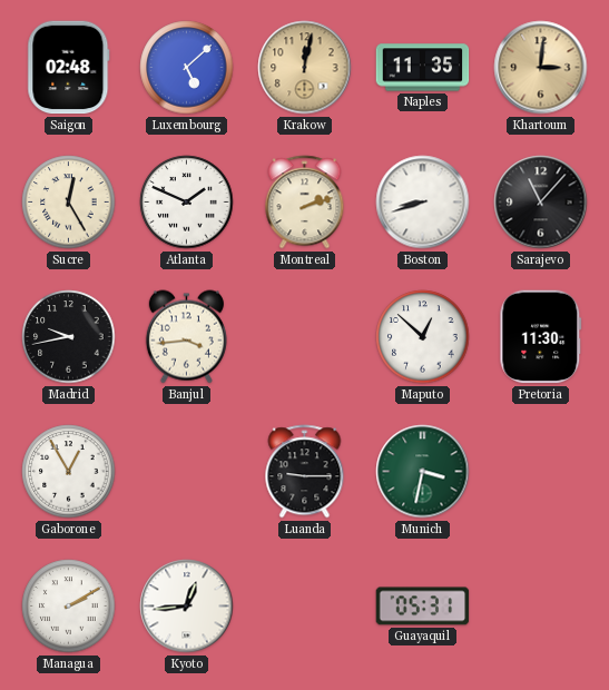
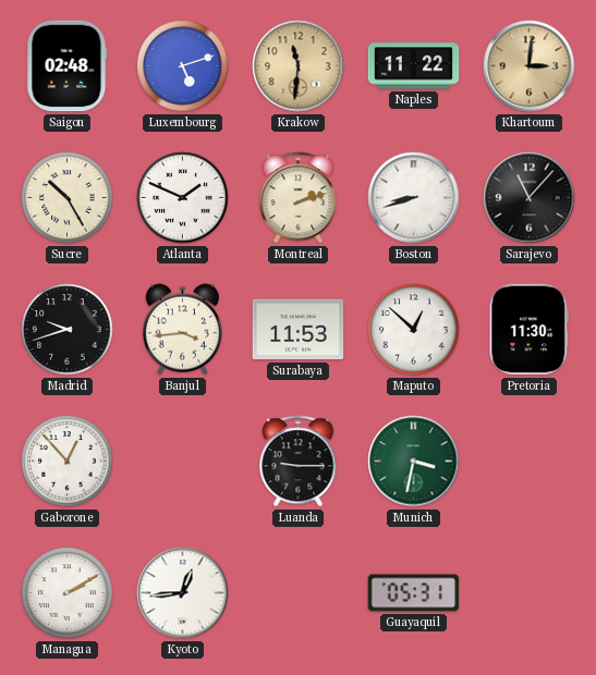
Luxembourg: 5:08 -> 5:12
Krakow: 12:02 -> 11:31
Naples: 11:35 -> 11:22
Sucre: 12:25 -> 10:25
Madrid: 9:43 -> 9:42
Surabaya: none -> 11:53
Gaborone: 12:55 -> 12:53
